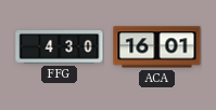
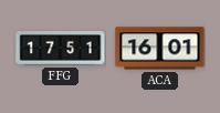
FFG: 4:30 -> 17:51
